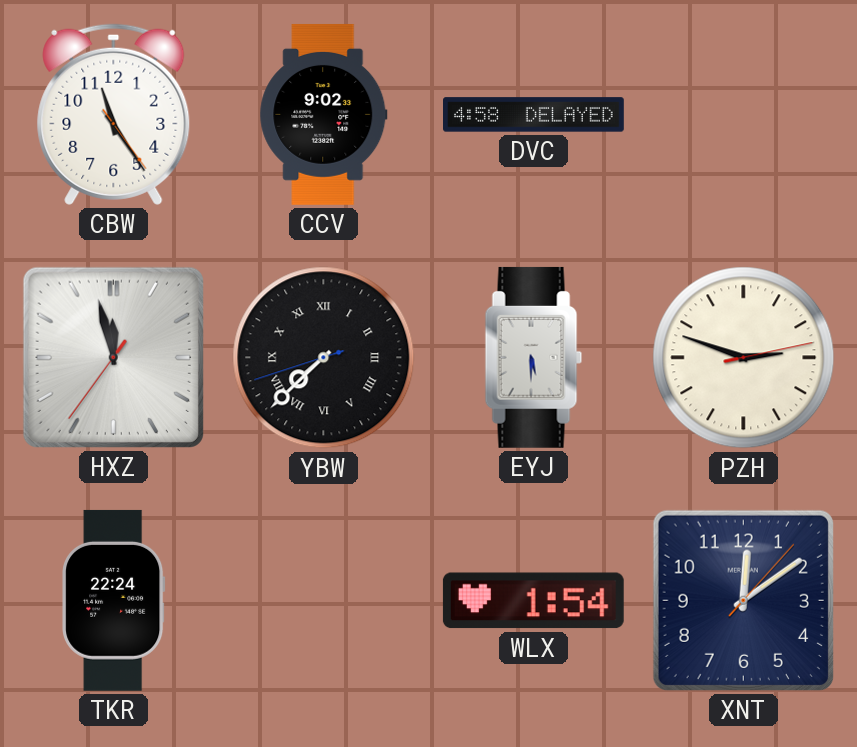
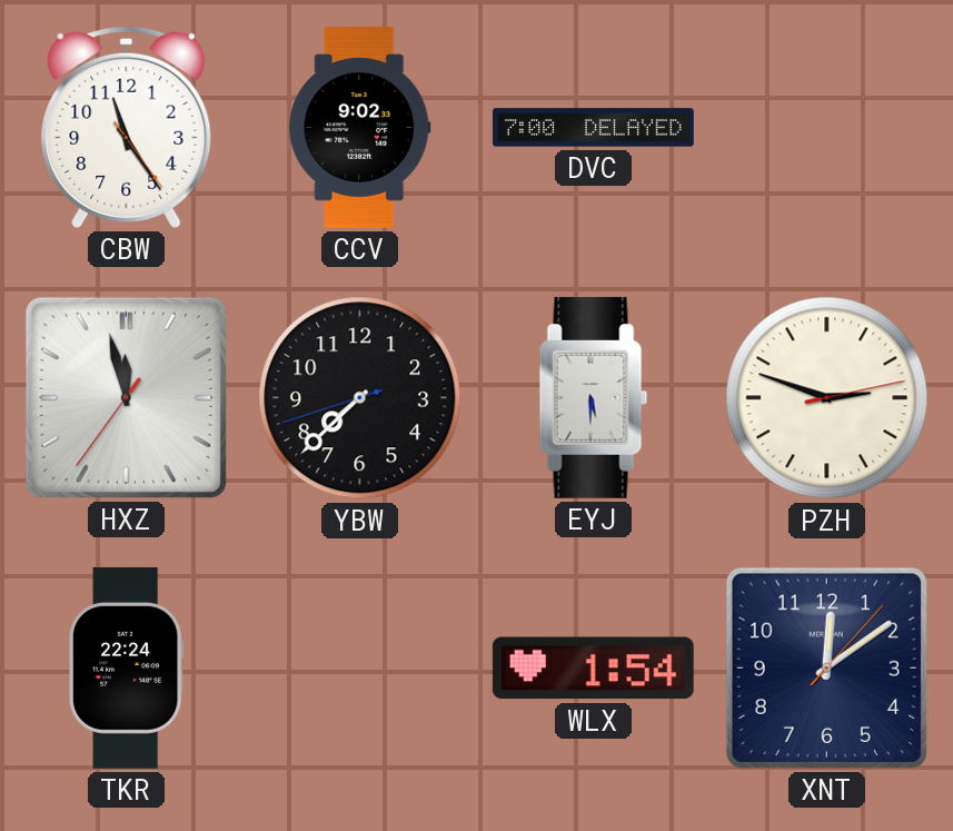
DVC: 4:58 -> 7:00
YBW numerals: Roman -> Arabic
